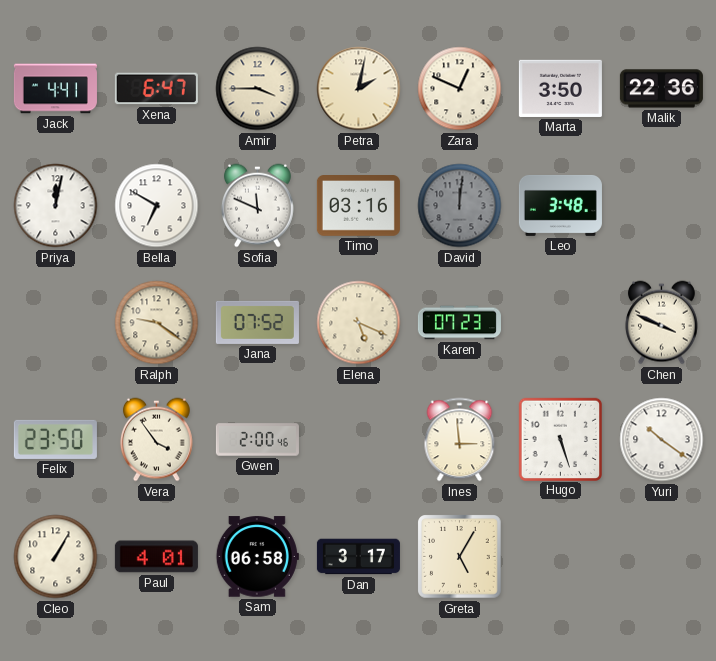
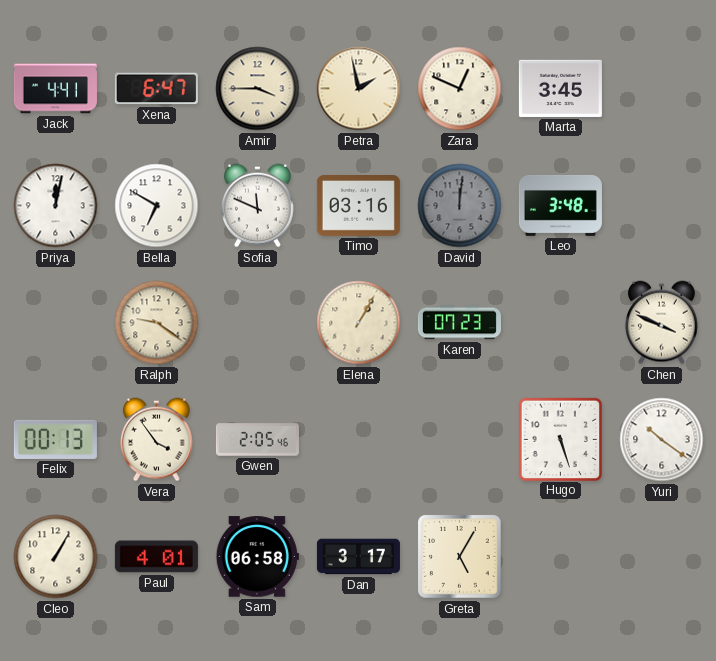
Petra: 2:02 -> 1:58
Marta: 3:50 -> 3:45
Malik: 22:36 -> none
Jana: 07:52 -> none
Elena: 5:19 -> 1:05
Felix: 23:50 -> 00:13
Gwen: 2:00 -> 2:05
Ines: 2:59 -> none
